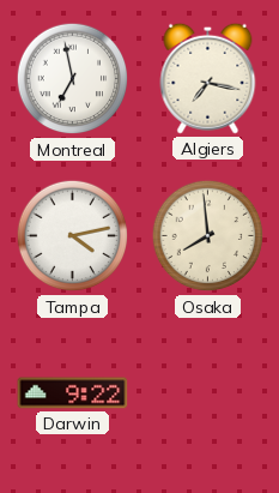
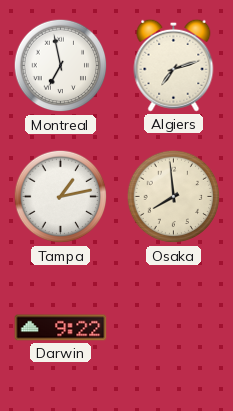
Algiers: 7:17 -> 7:12
Tampa: 4:13 -> 1:13
